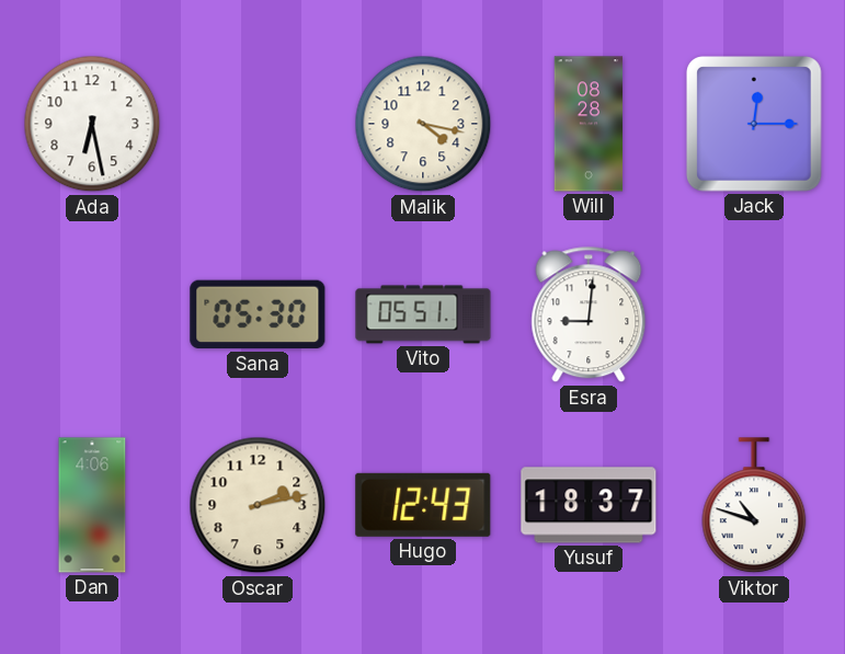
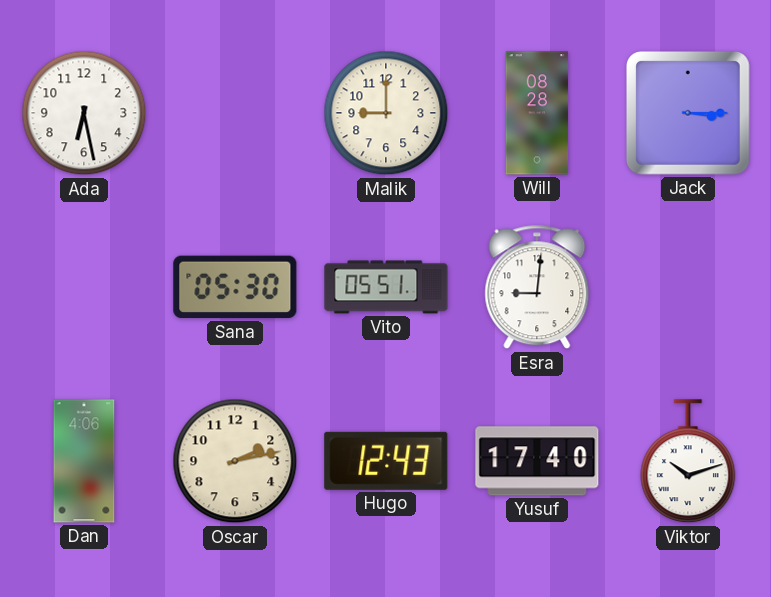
Malik: 4:17 -> 9:00
Jack: 12:15 -> 3:15
Yusuf: 18:37 -> 17:40
Viktor: 10:48 -> 10:12
